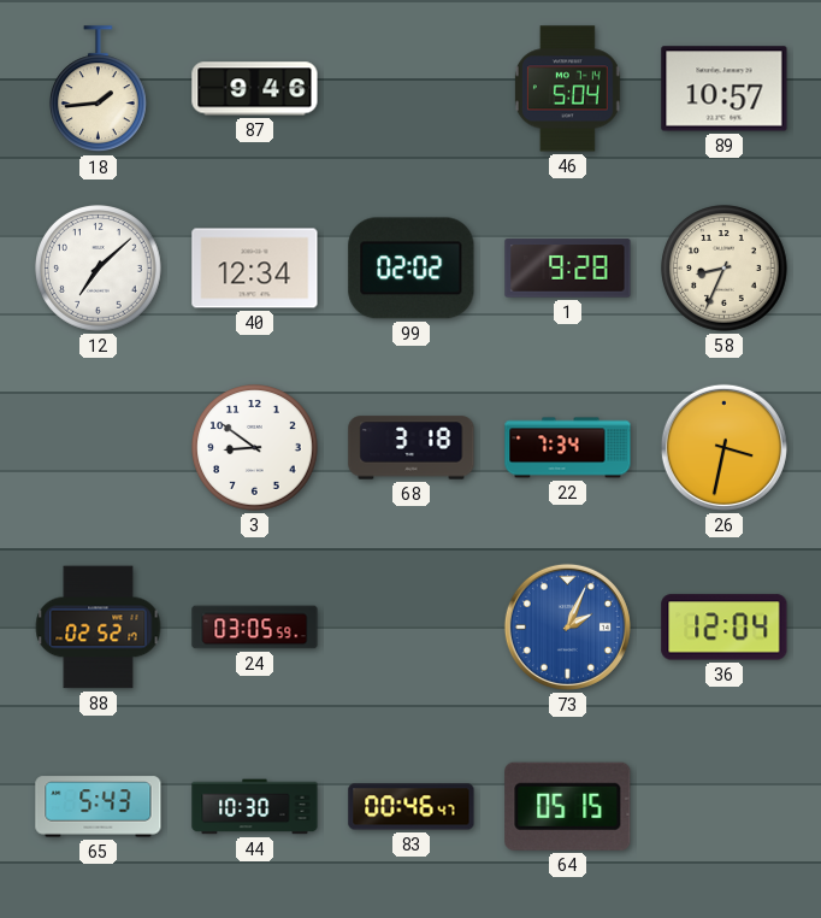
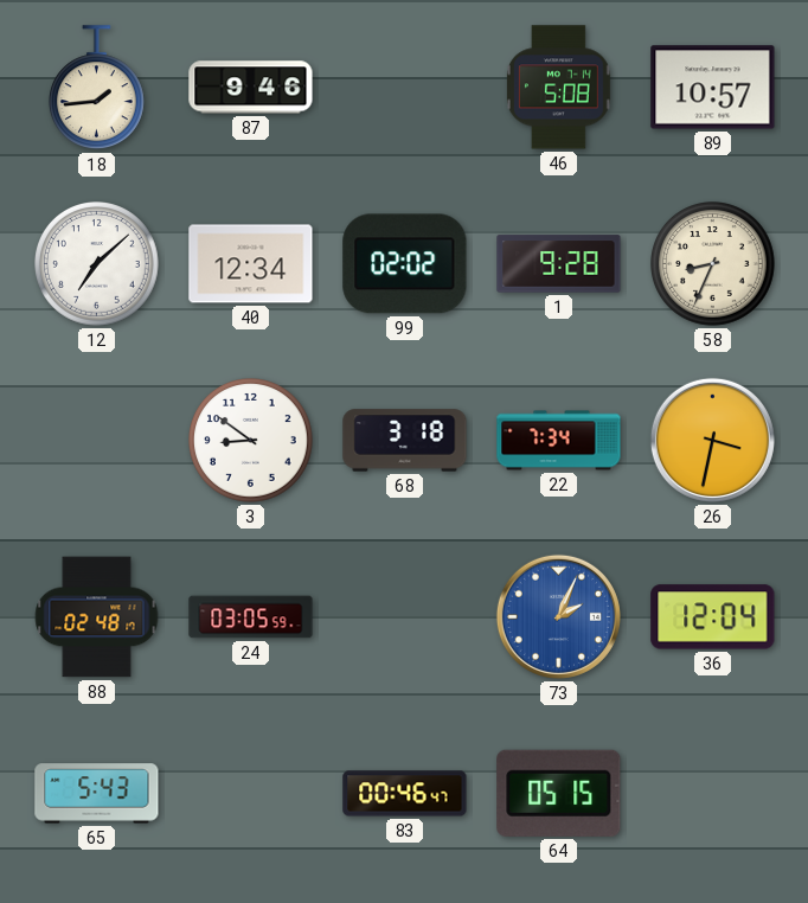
46: 5:04 -> 5:08
88: 02:52 -> 02:48
44: 10:30 -> none
